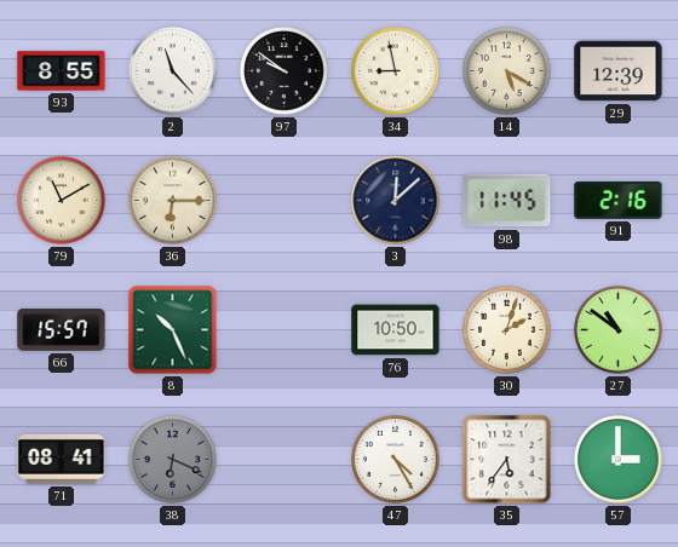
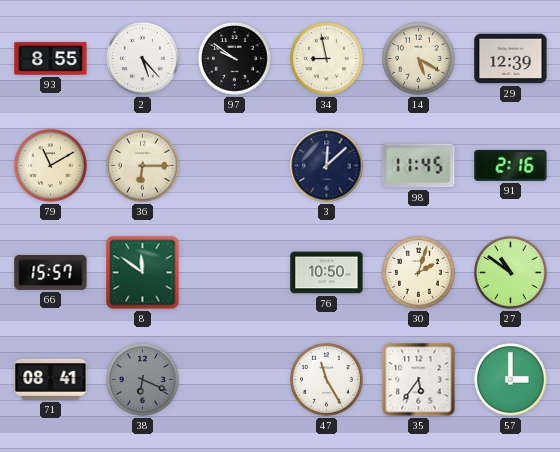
2: 11:23 -> 5:23
8: 10:26 -> 11:51
47: 4:25 -> 11:25
